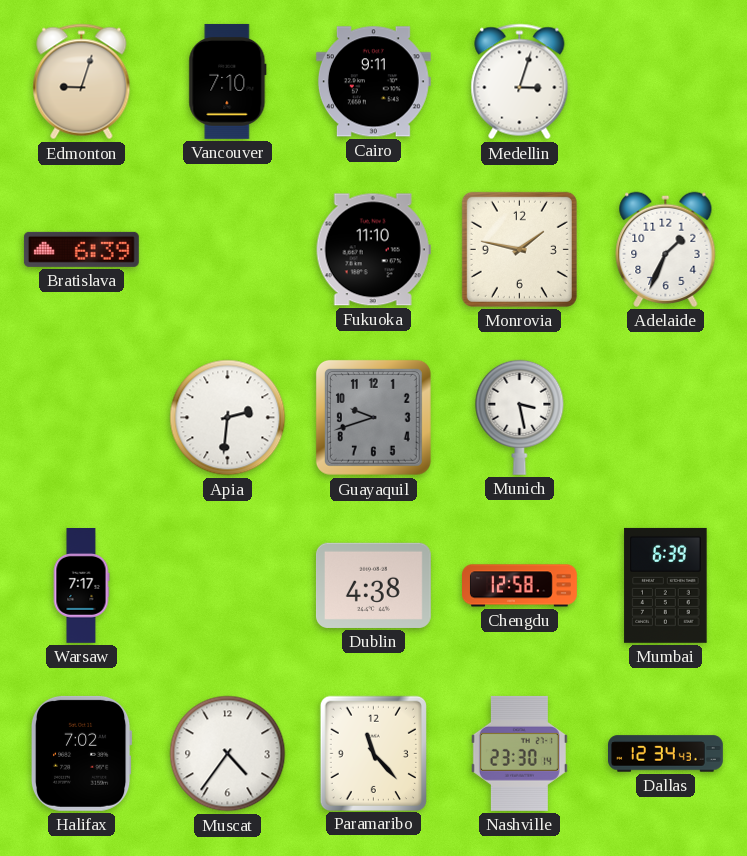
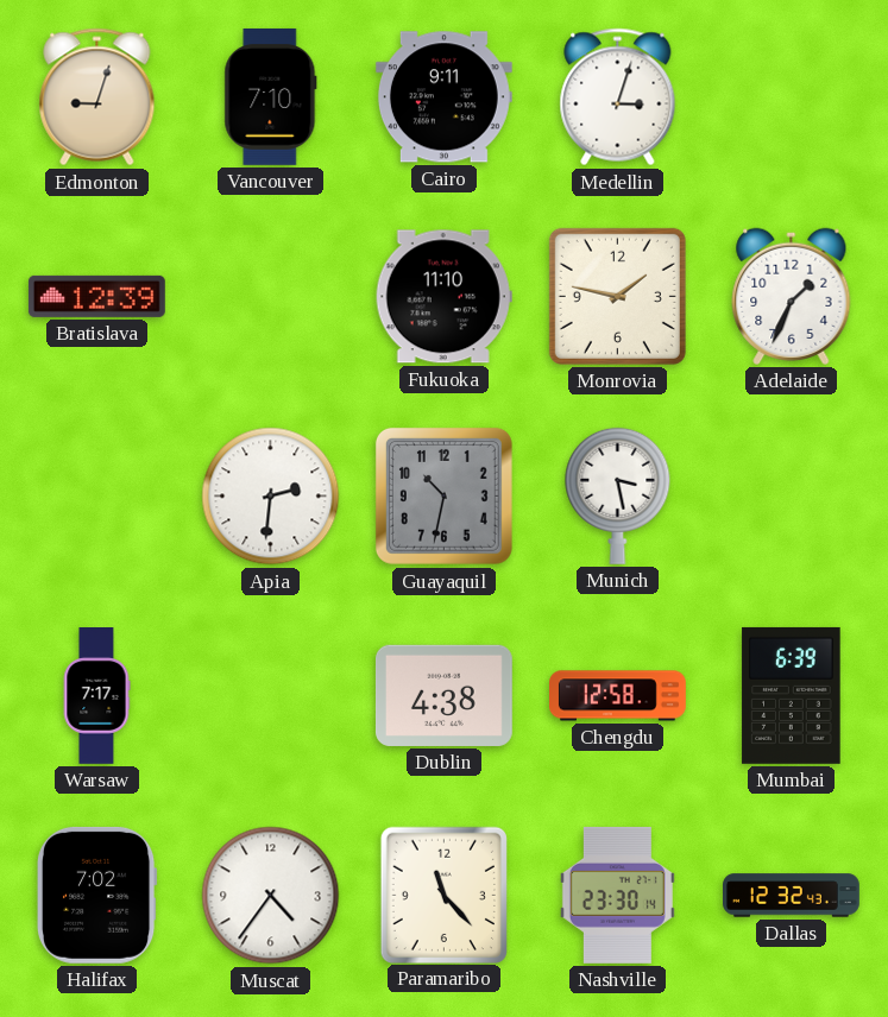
Bratislava: 6:39 -> 12:39
Guayaquil: 9:42 -> 10:32
Dallas: 12:34 -> 12:32
